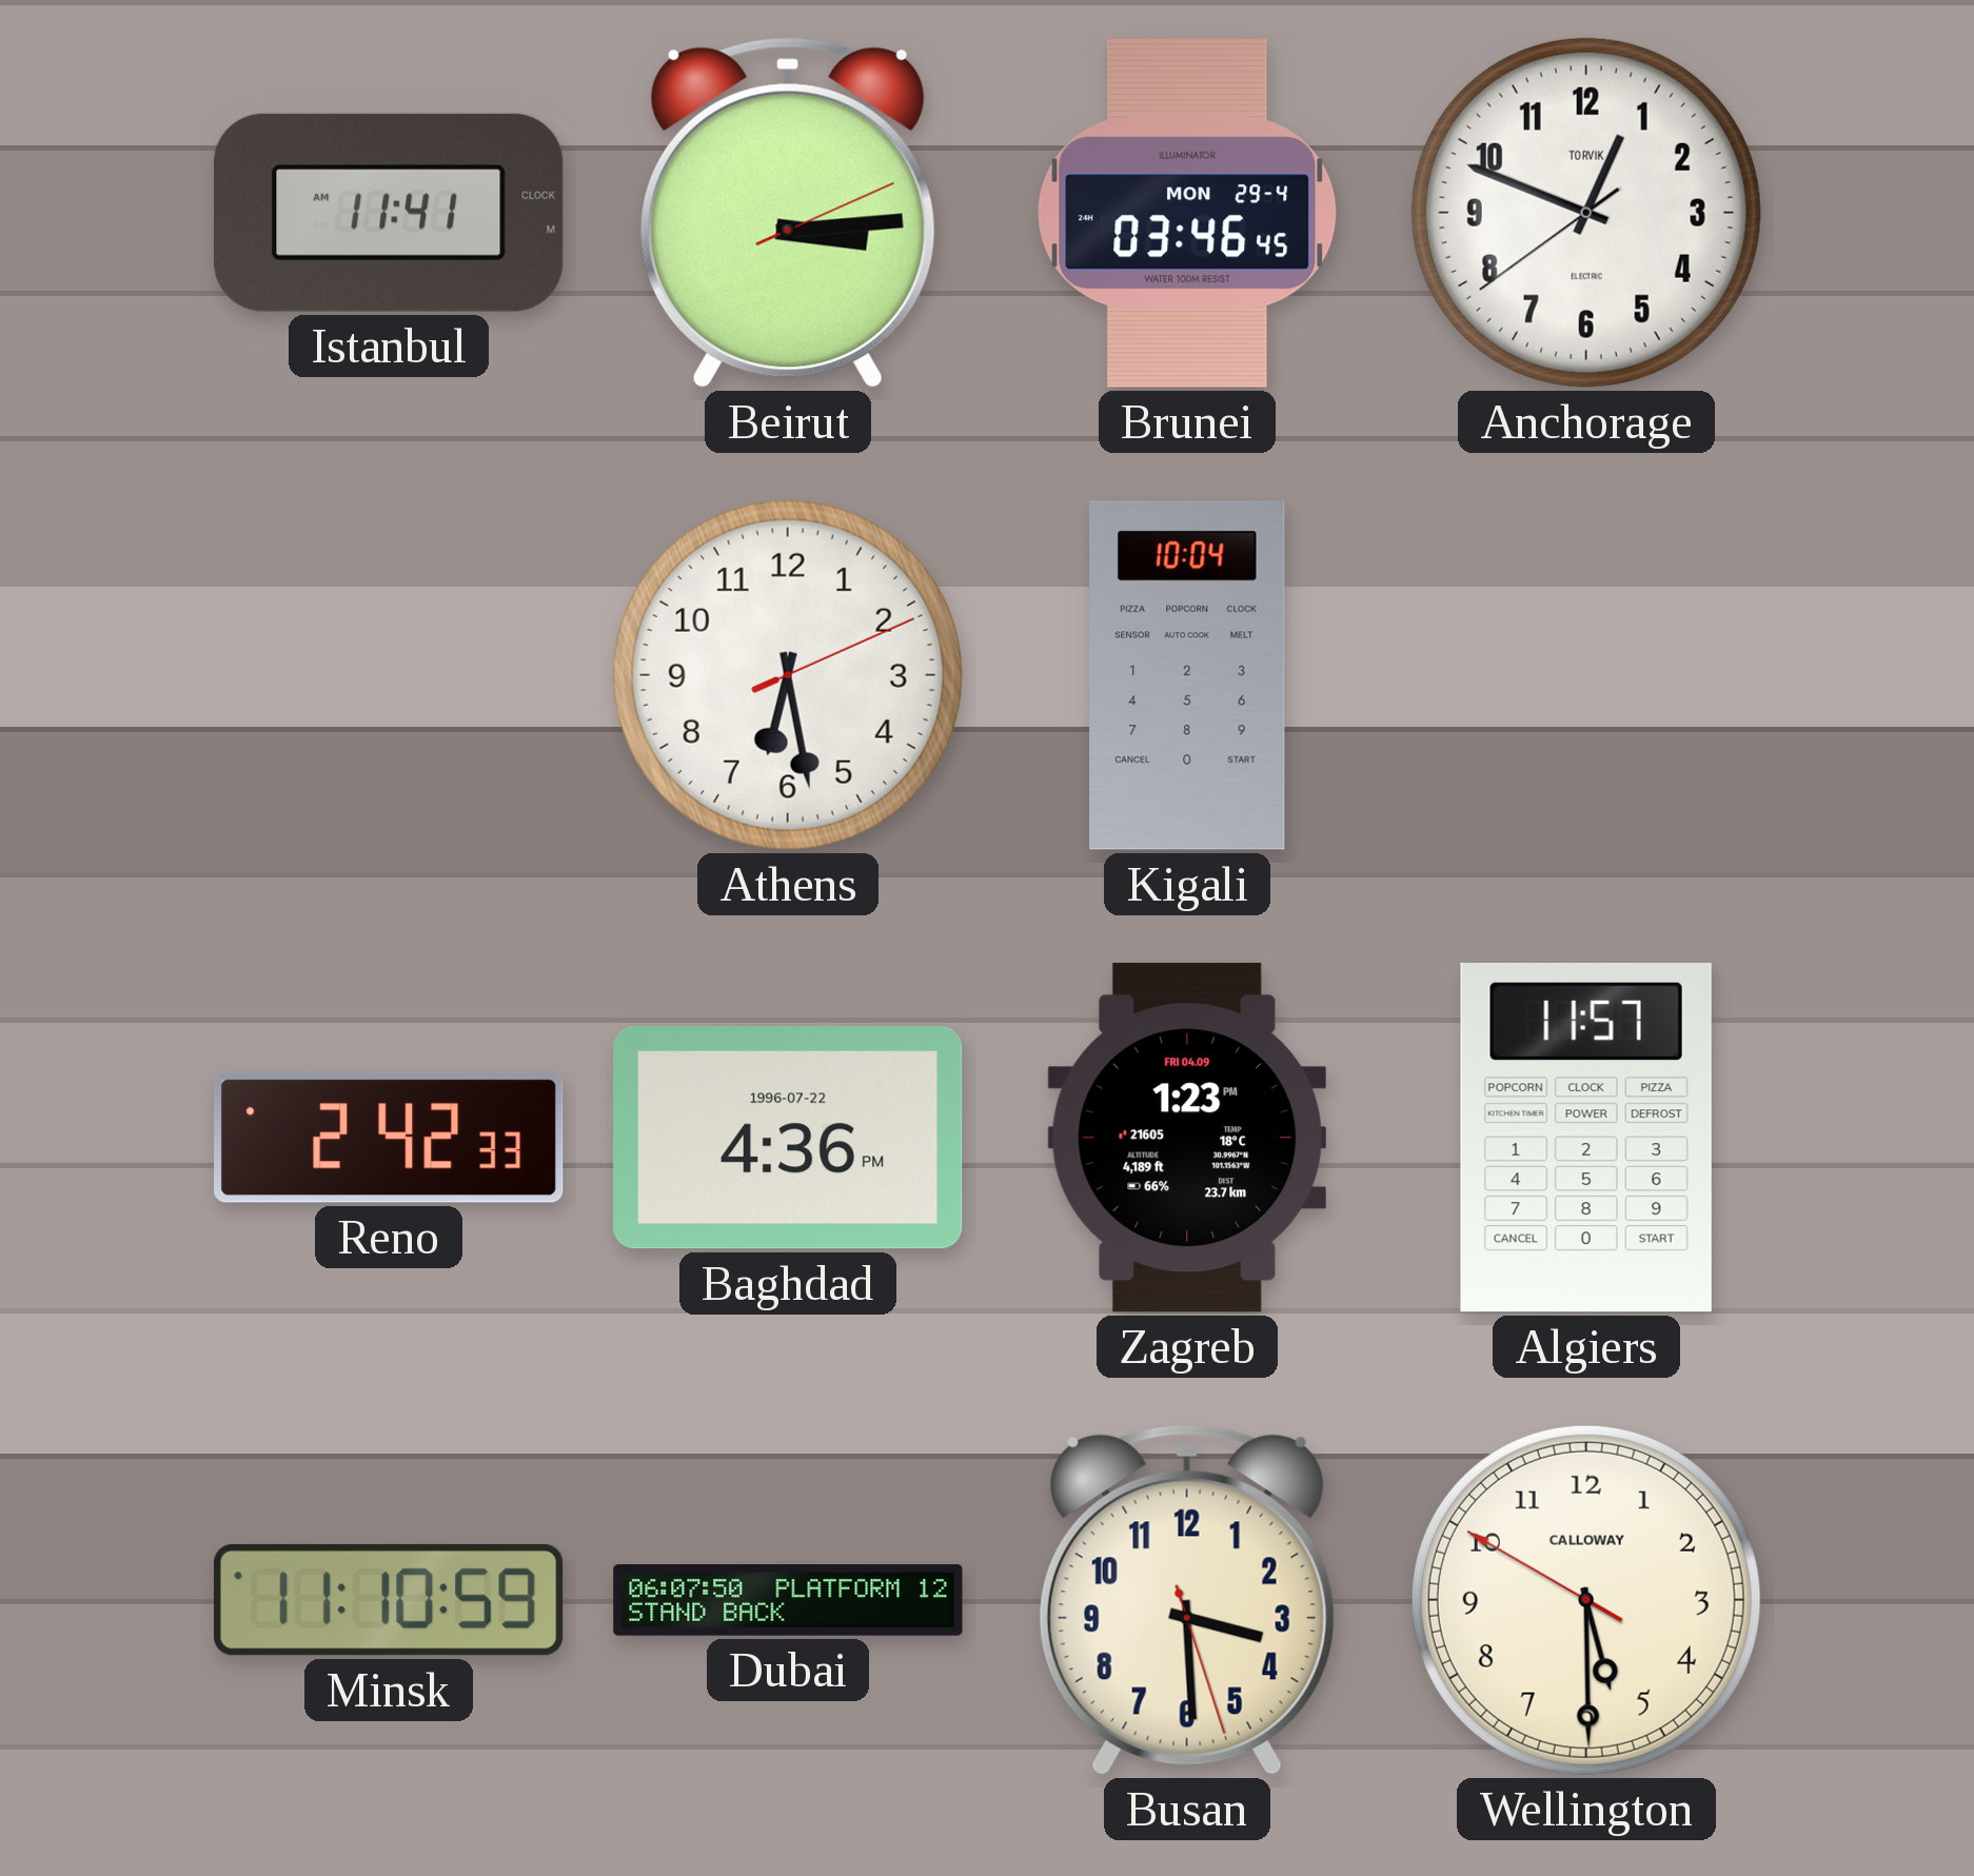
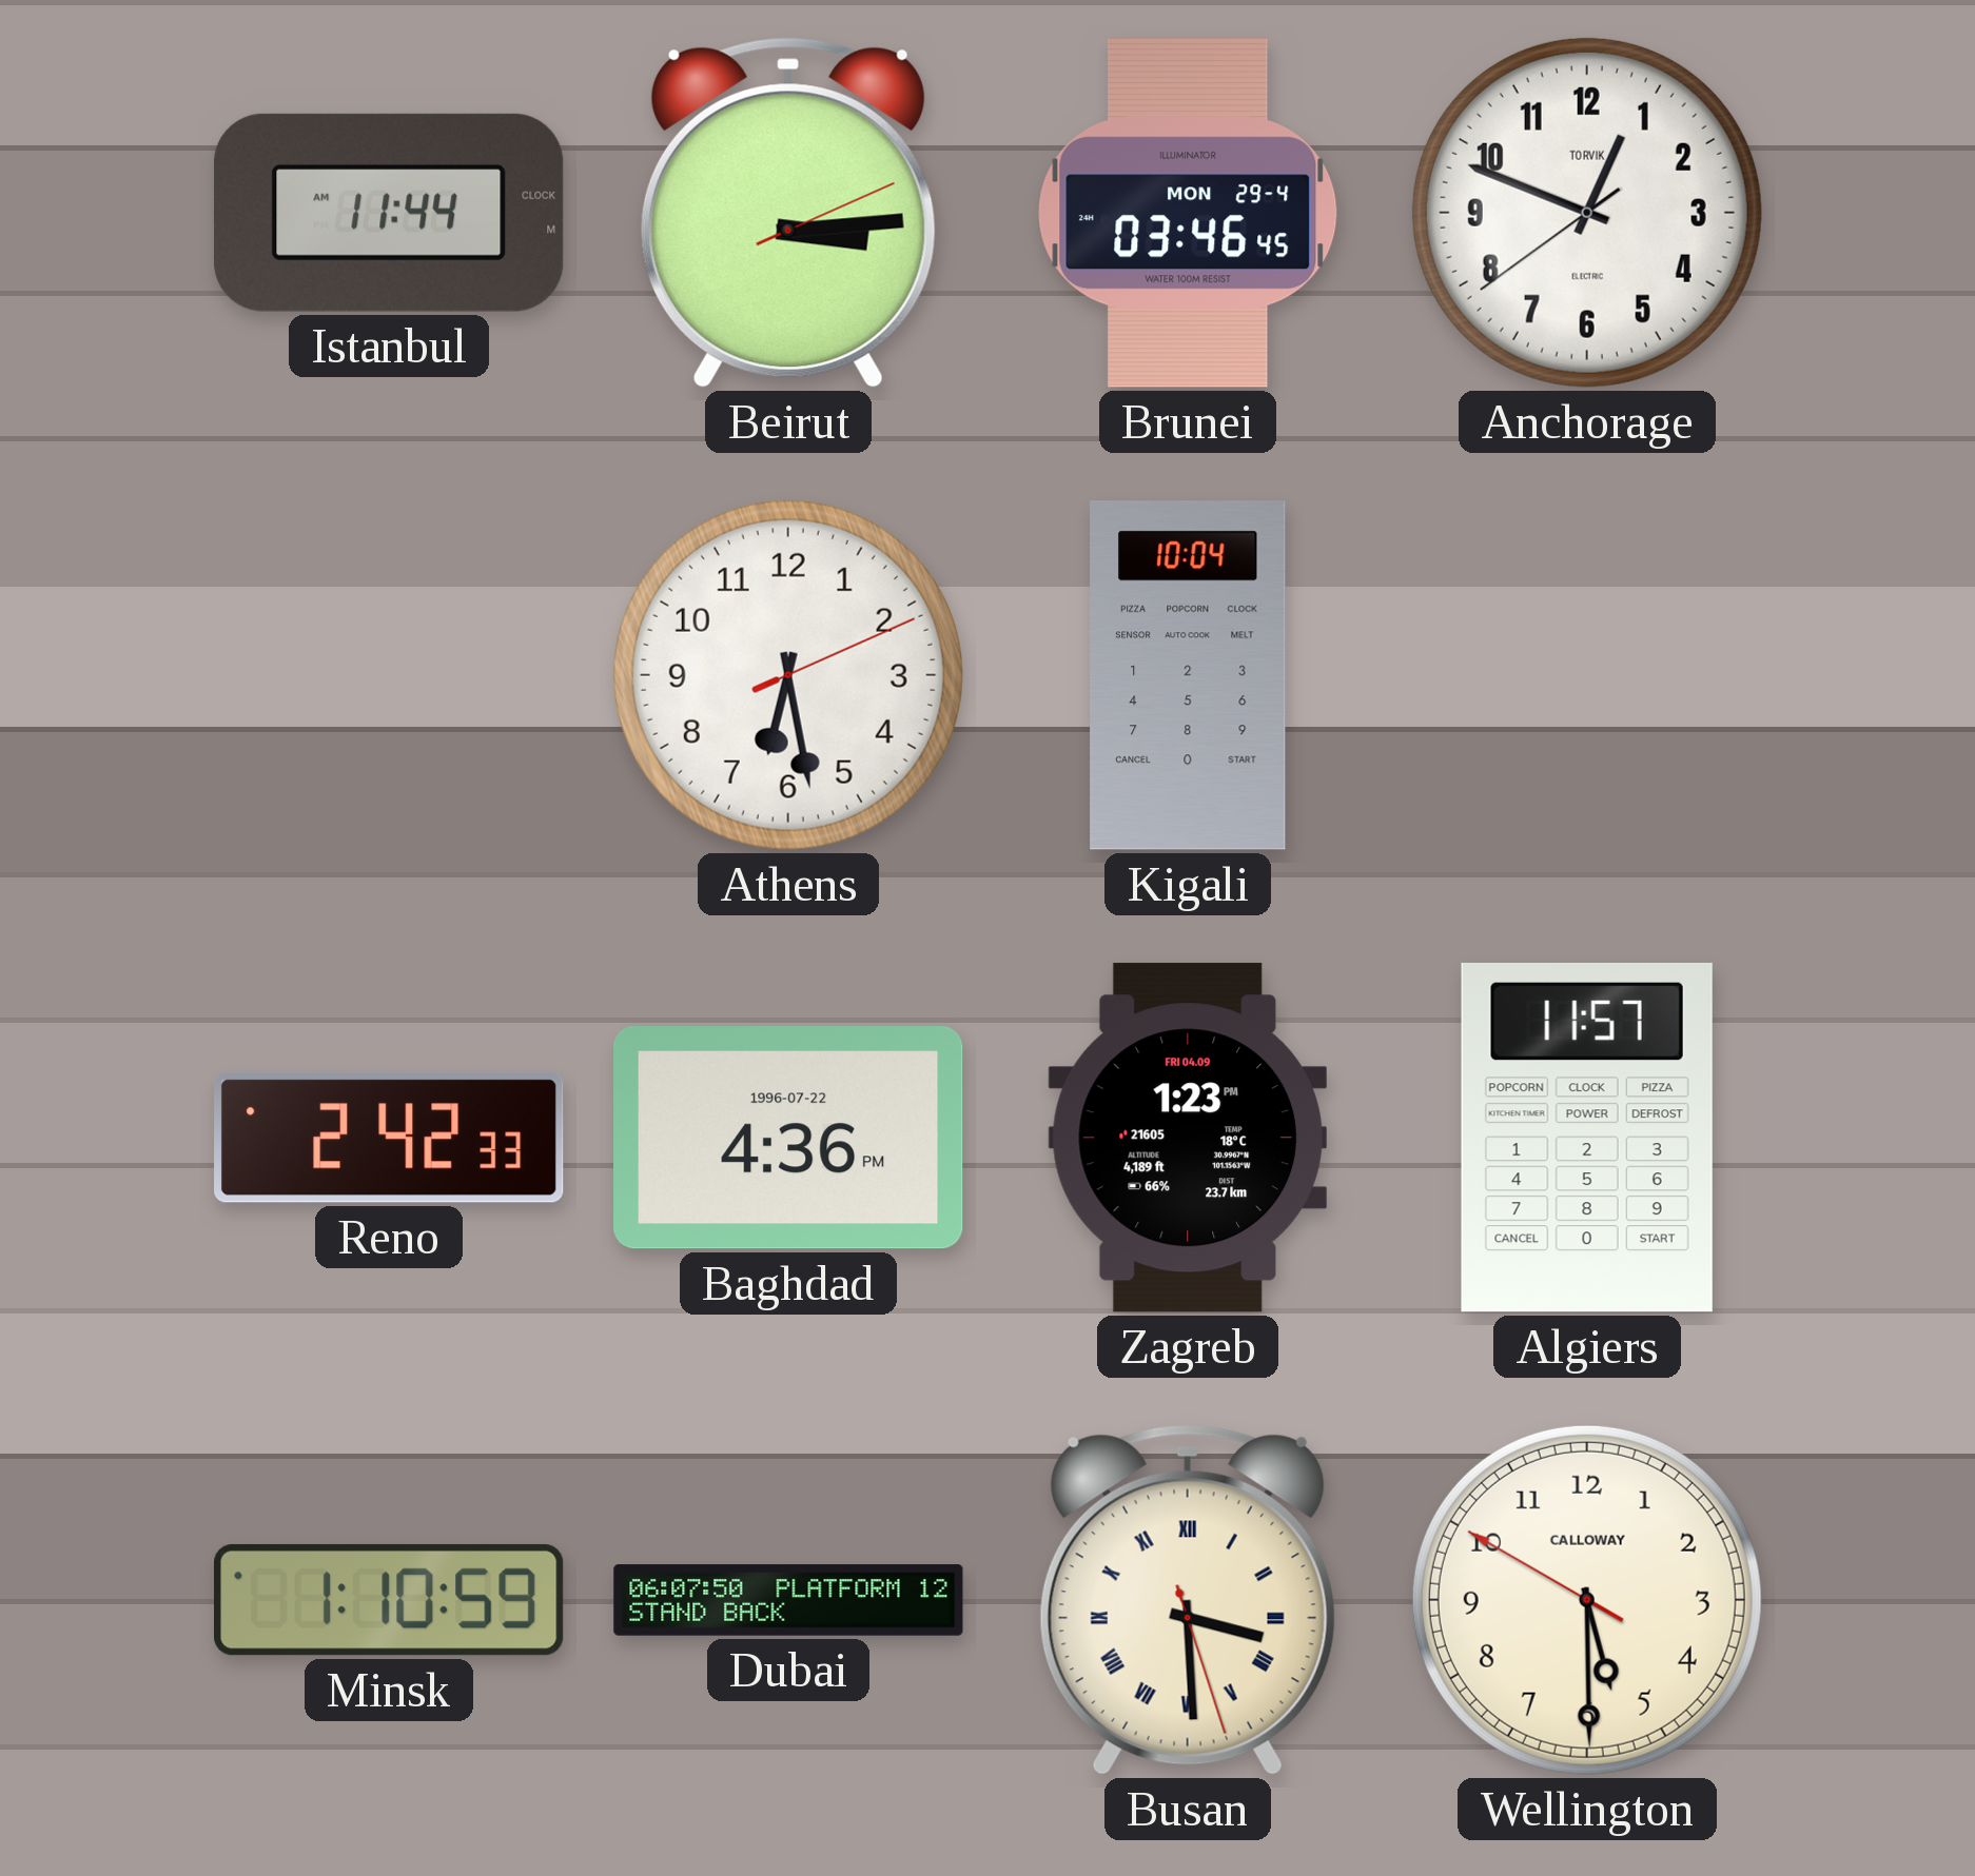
Istanbul: 11:41 -> 11:44
Minsk: 11:10 -> 1:10
Busan numerals: Arabic -> Roman
